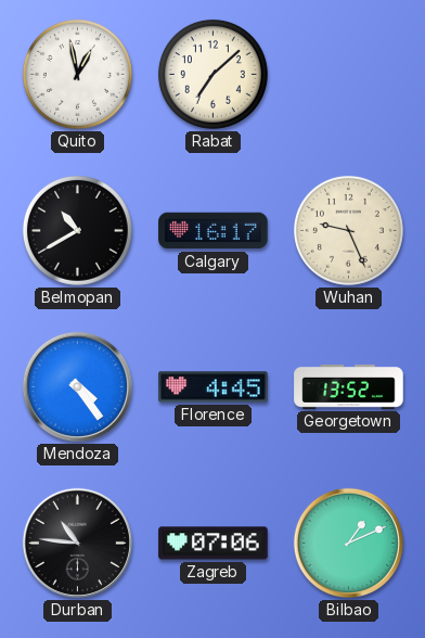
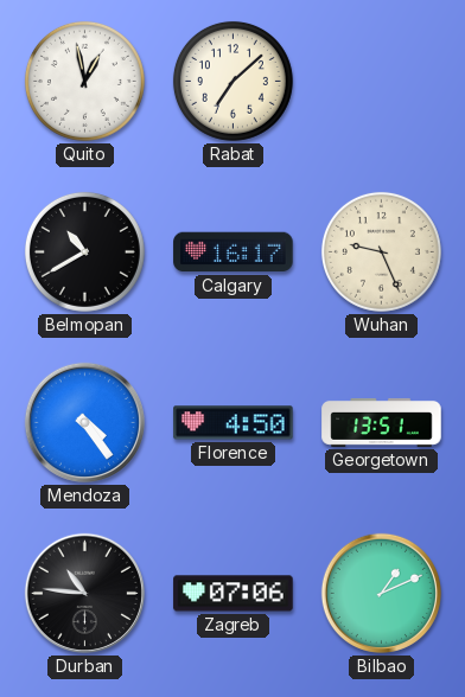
Florence: 4:45 -> 4:50
Georgetown: 13:52 -> 13:51
